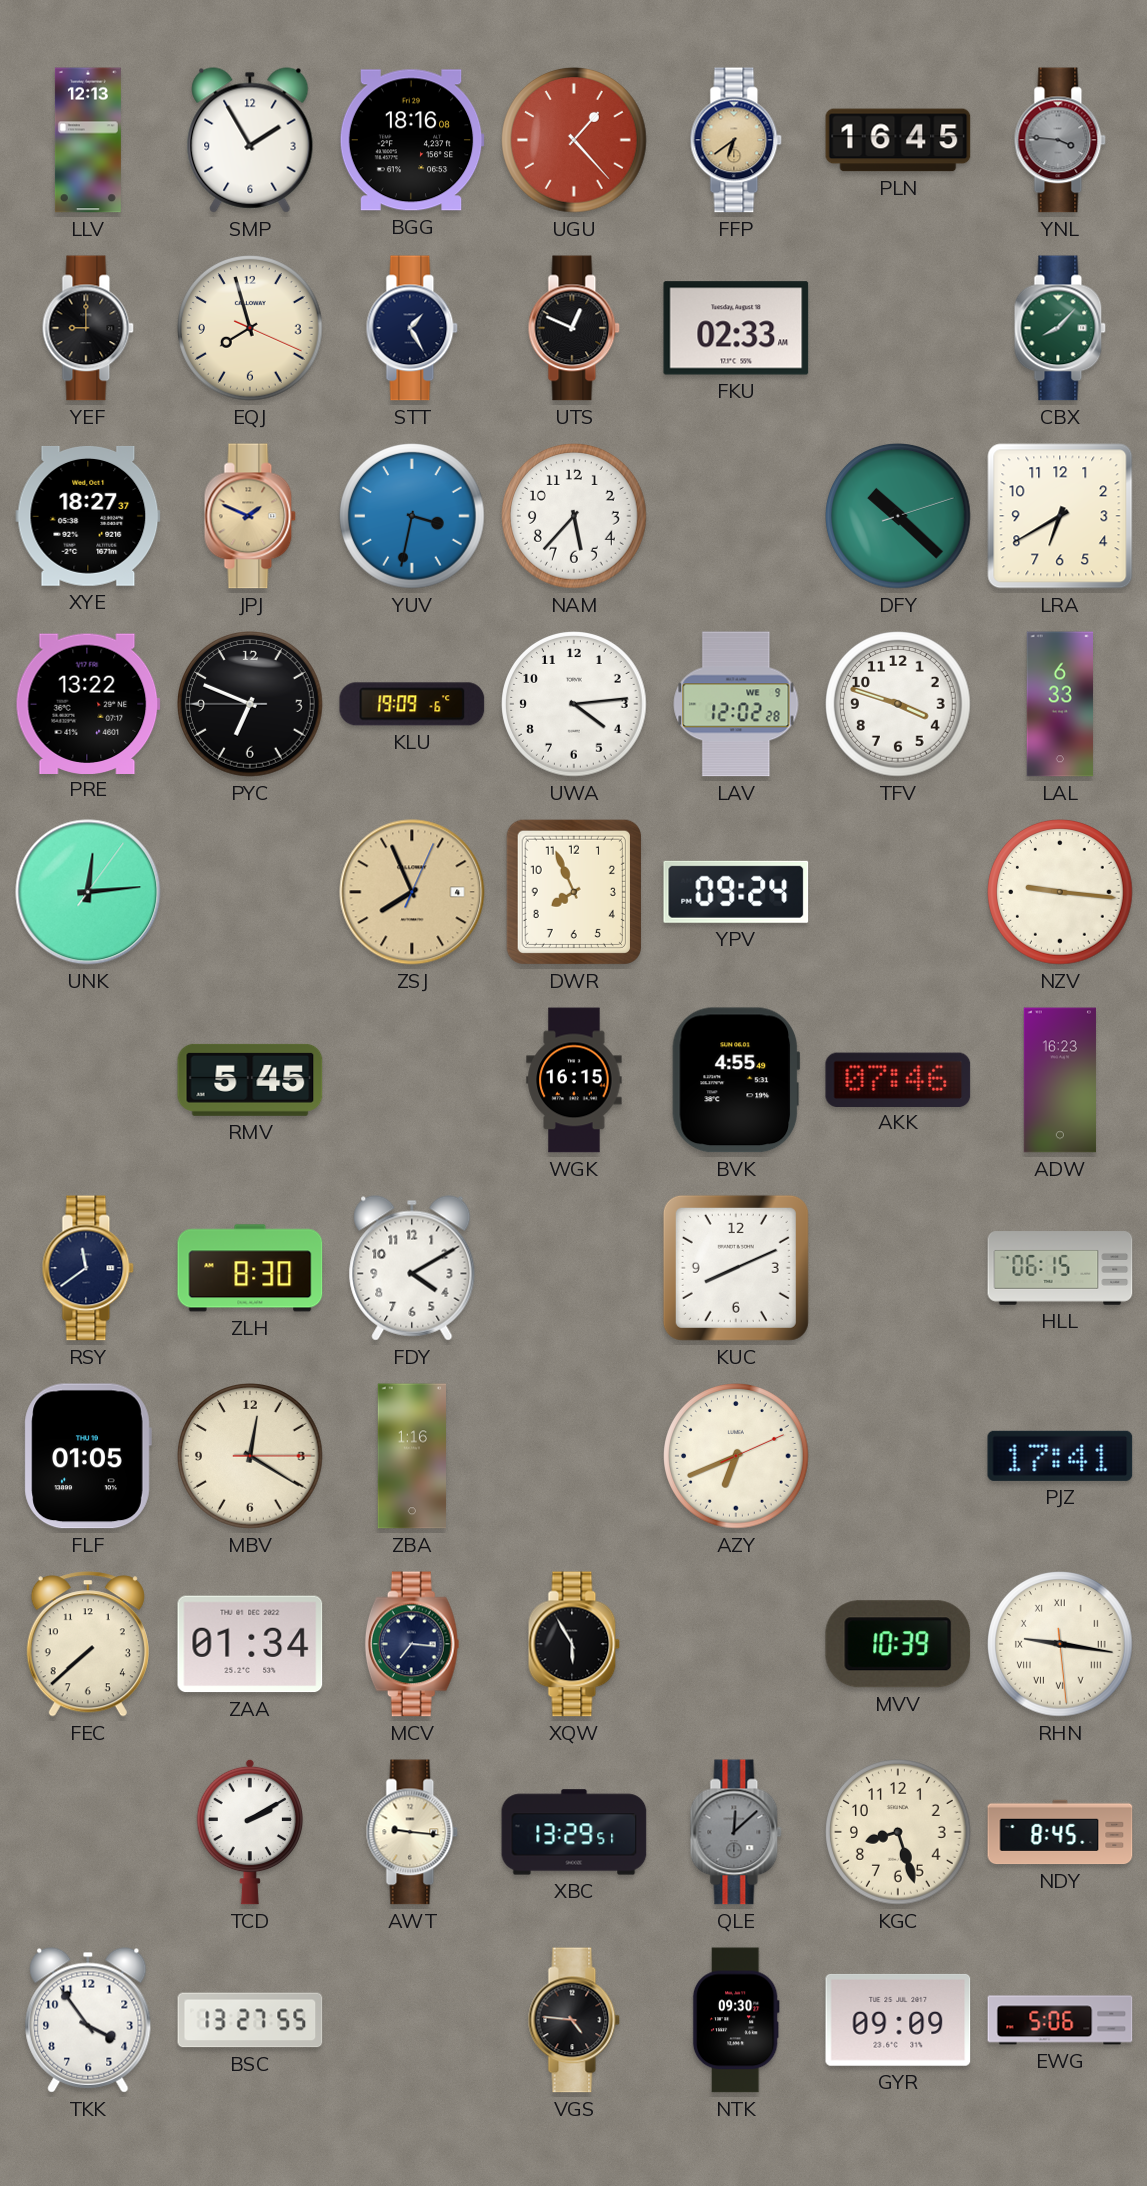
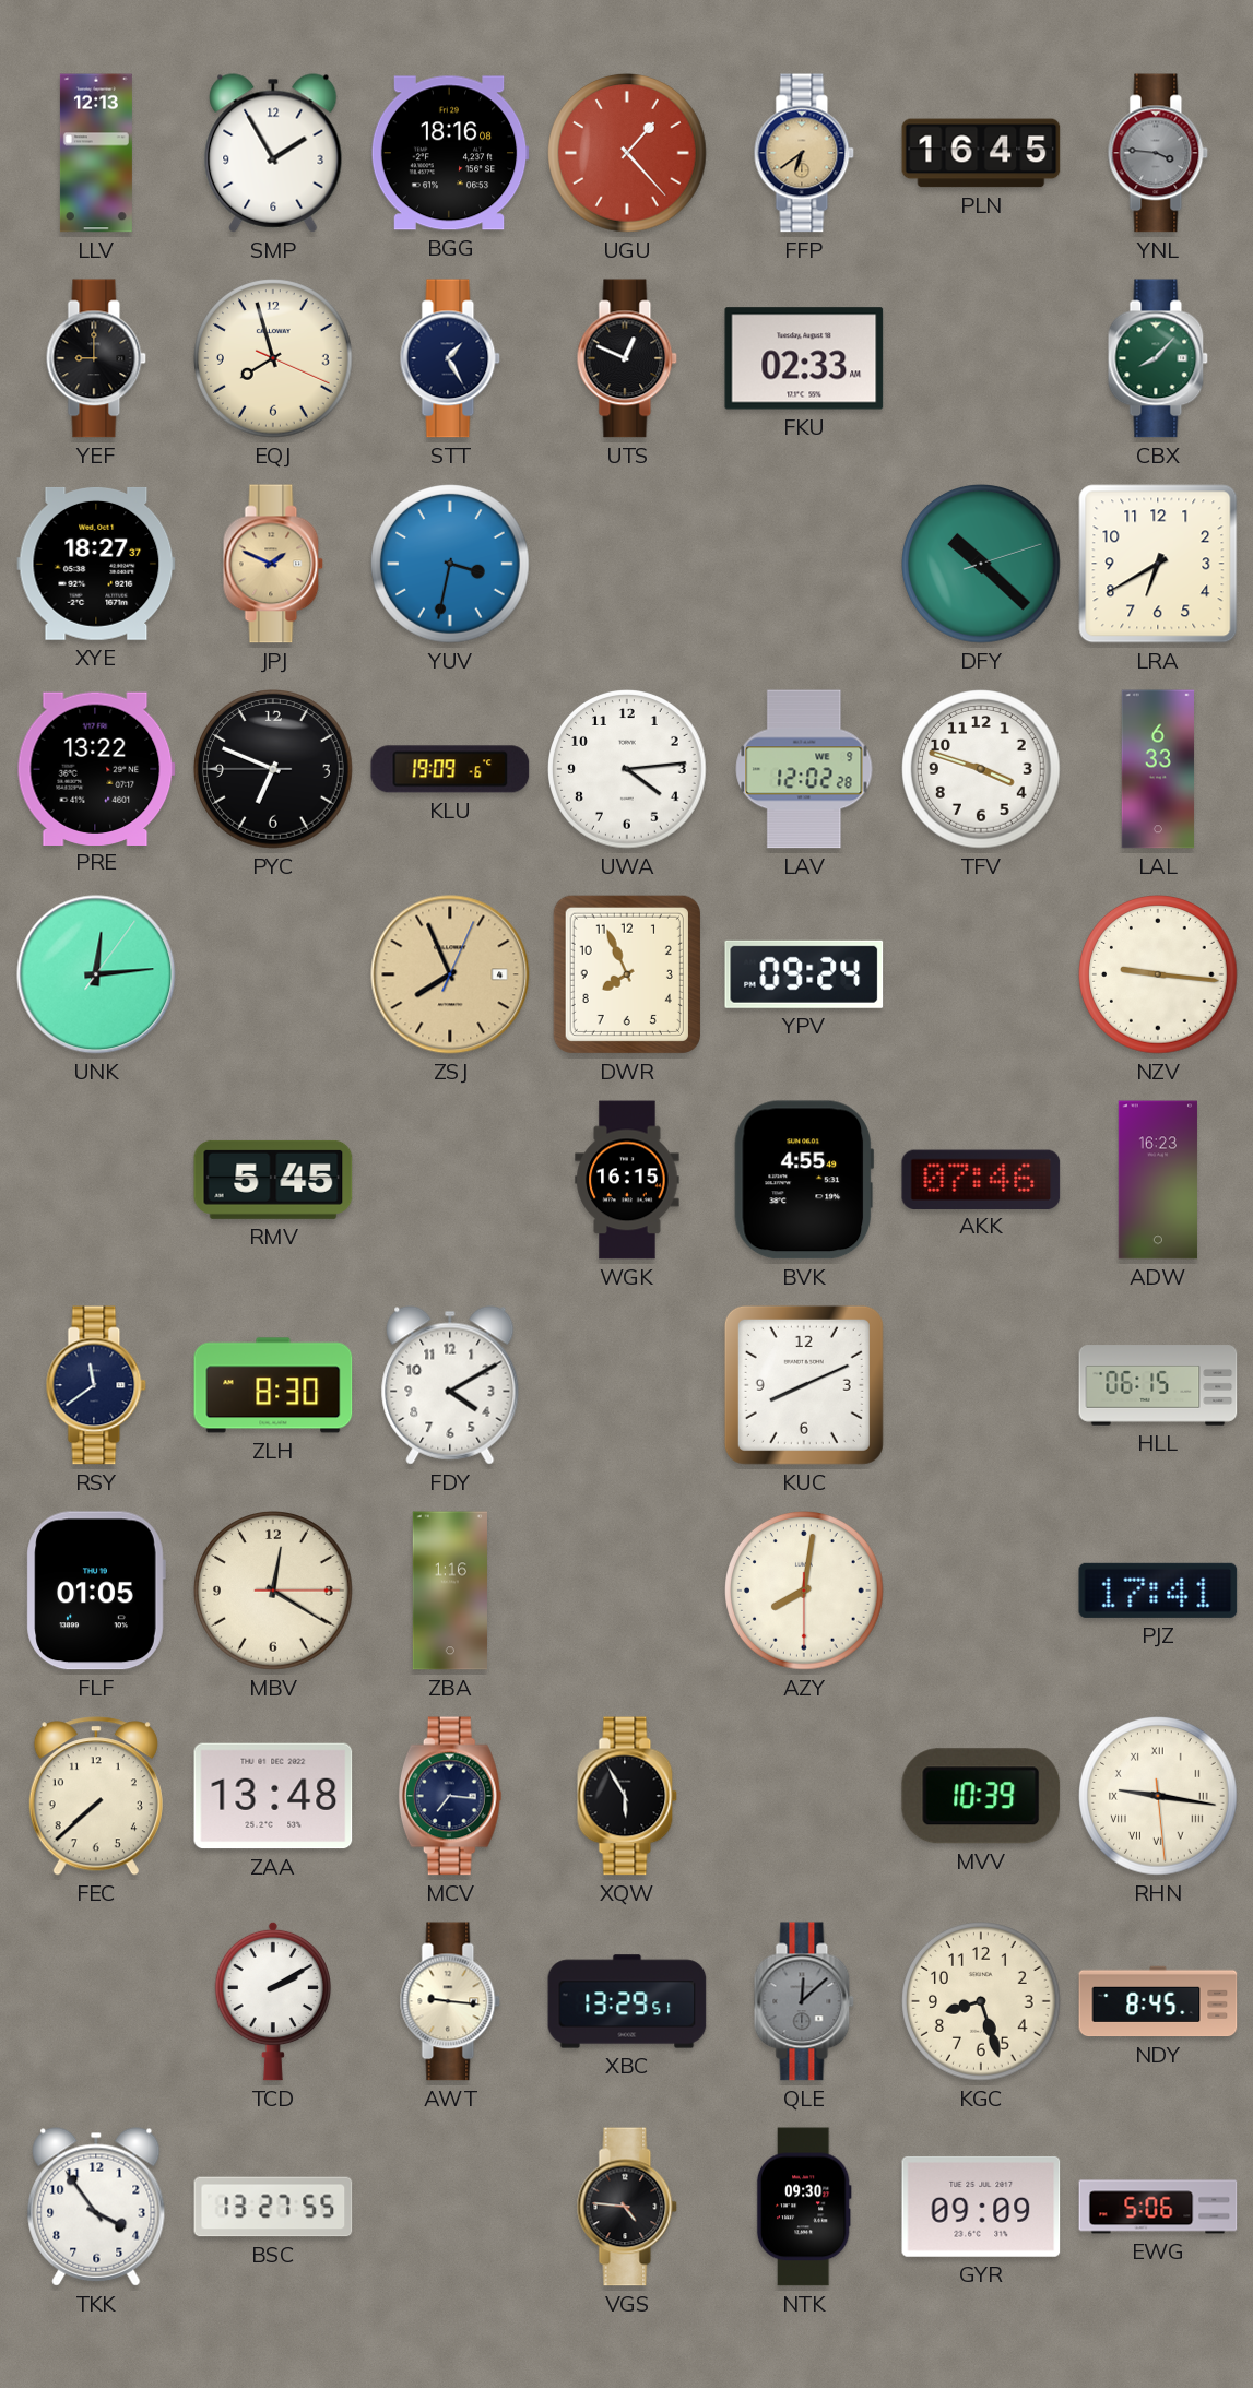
NAM: 5:37 -> none
AZY: 6:41 -> 8:01
ZAA: 01:34 -> 13:48
